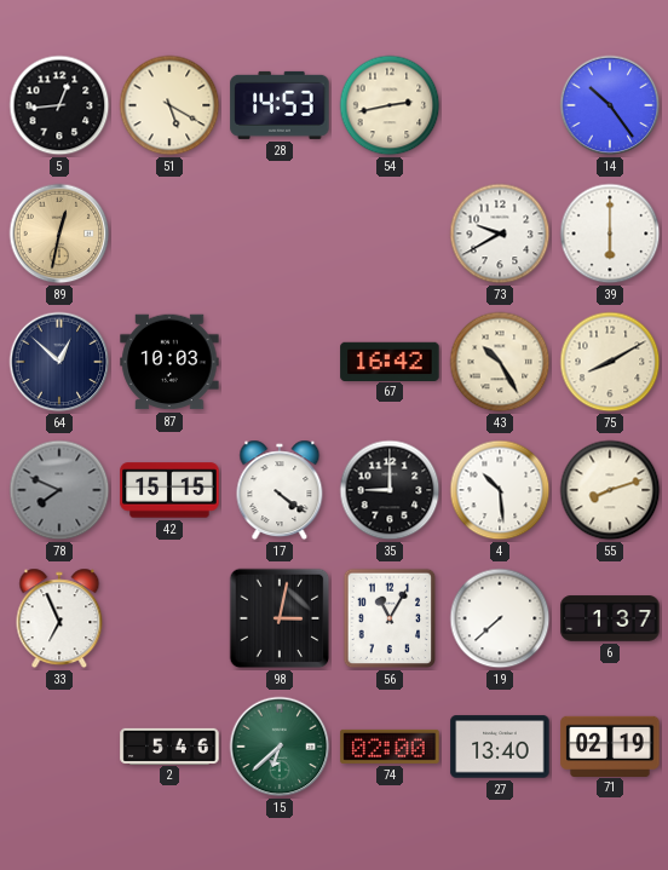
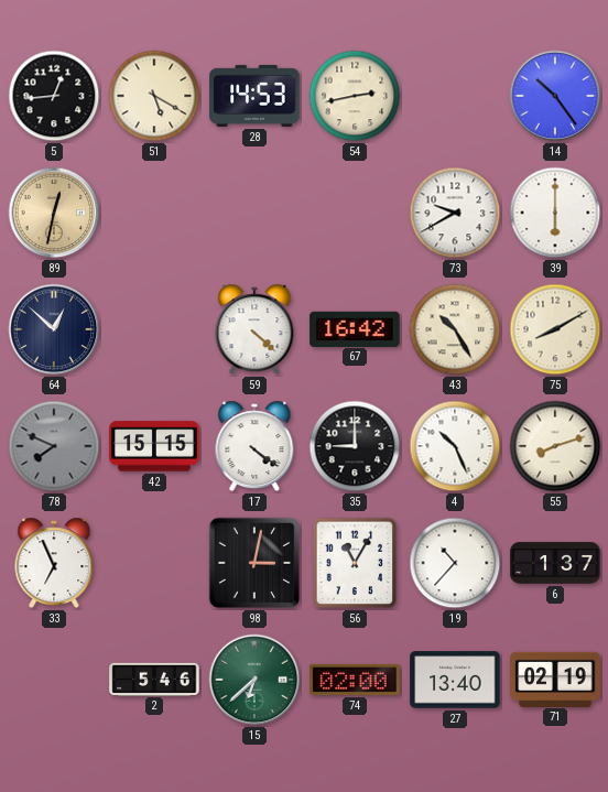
87: 10:03 -> none
59: none -> 4:22
4: 10:29 -> 10:26
19: 7:38 -> 10:37
